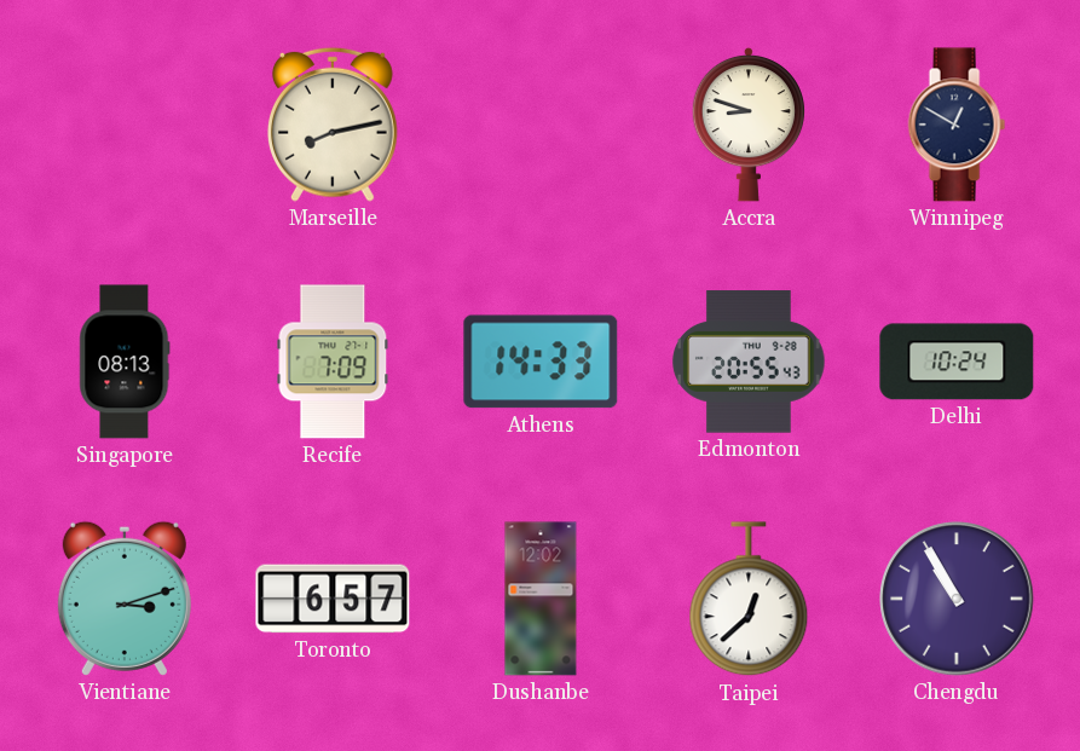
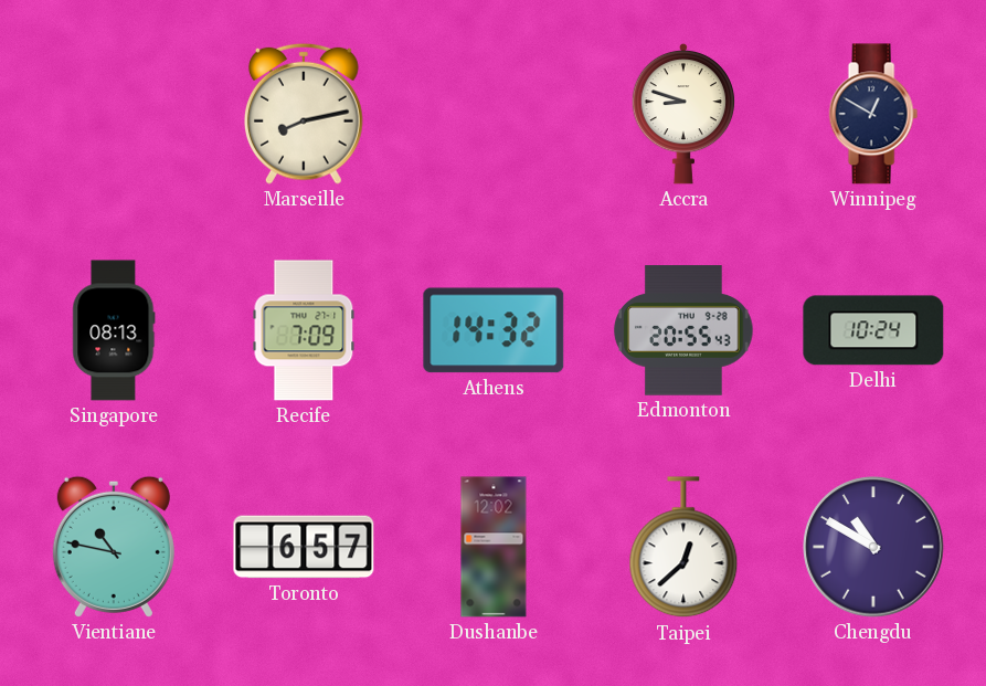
Athens: 14:33 -> 14:32
Vientiane: 3:12 -> 10:47
Chengdu: 10:55 -> 10:50
